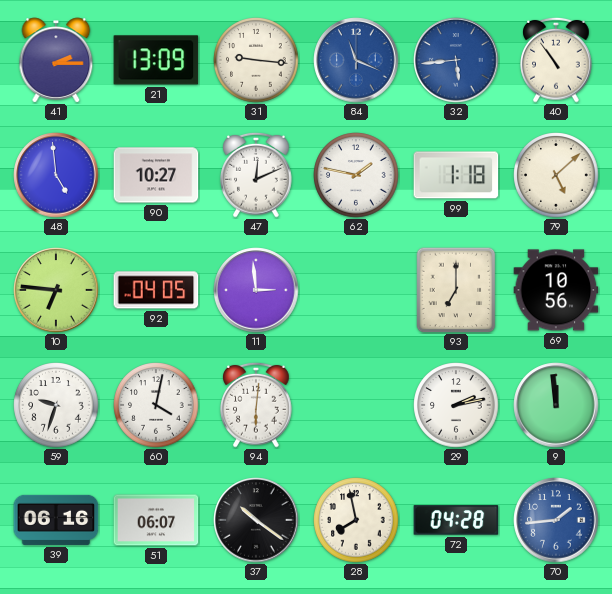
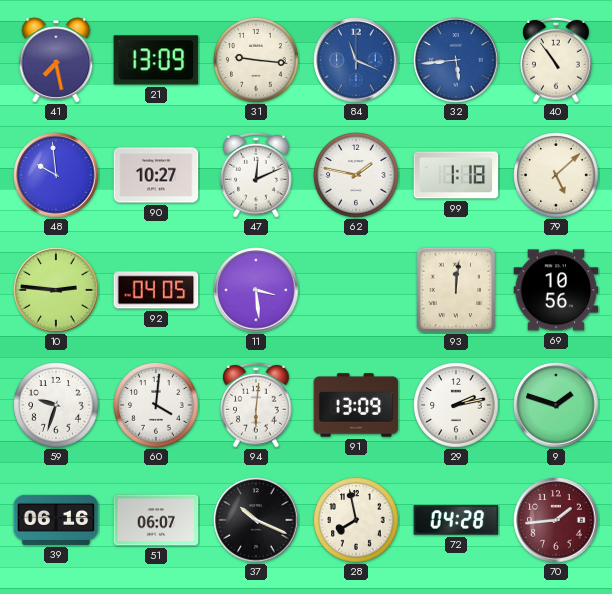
41: 2:15 -> 7:28
48: 4:59 -> 9:59
10: 6:46 -> 2:46
11: 2:59 -> 3:29
93: 7:00 -> 12:01
60: 4:02 -> 4:01
91: none -> 13:09
9: 11:59 -> 1:48
37: 10:21 -> 10:19
70 dial: blue -> burgundy
